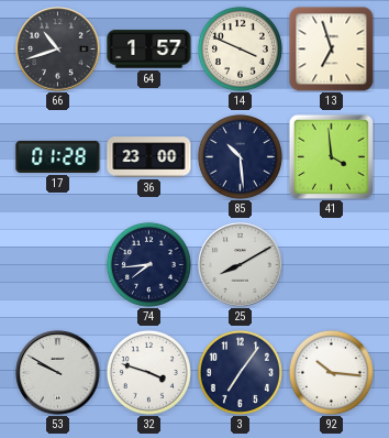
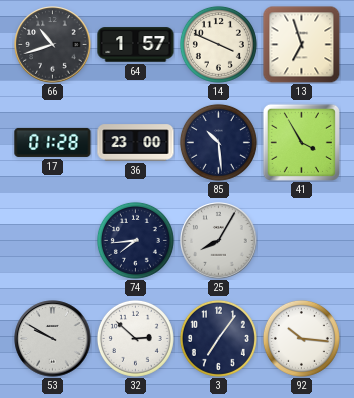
41: 3:59 -> 3:55
25: 8:10 -> 8:05
32: 3:48 -> 2:52
